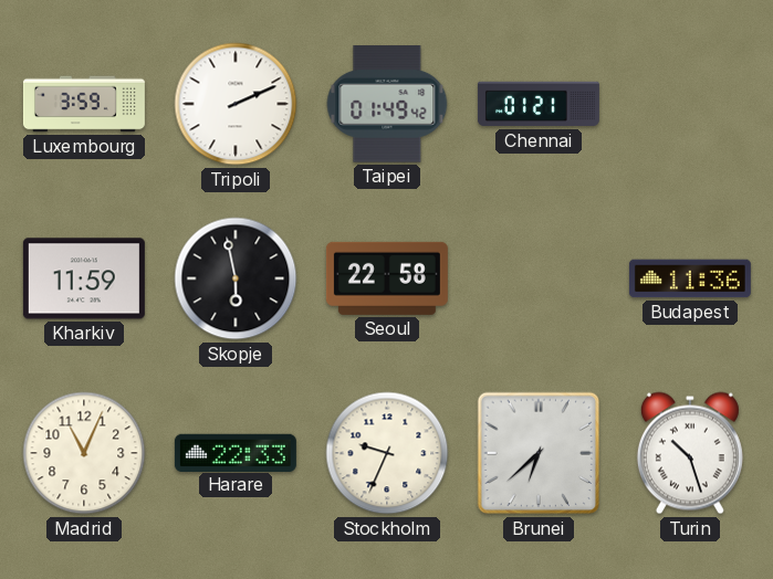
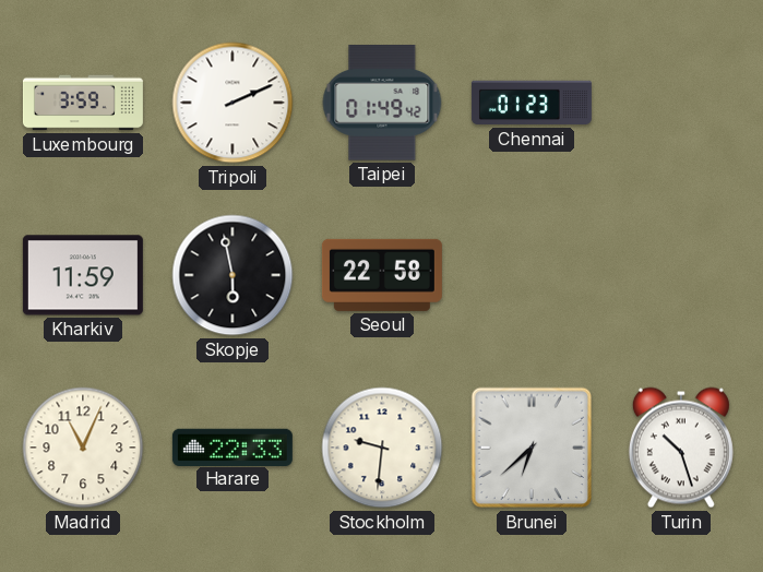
Chennai: 01:21 -> 01:23
Budapest: 11:36 -> none
Stockholm: 9:34 -> 9:31
